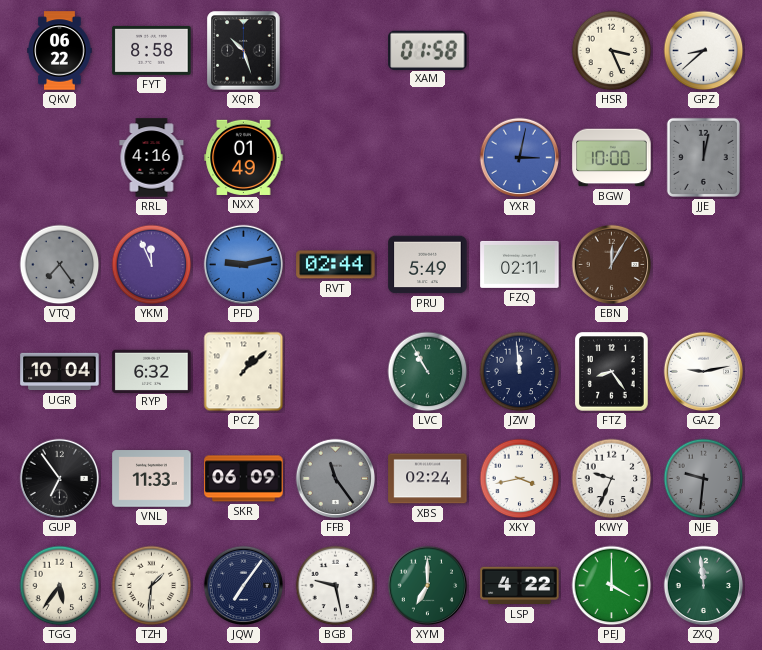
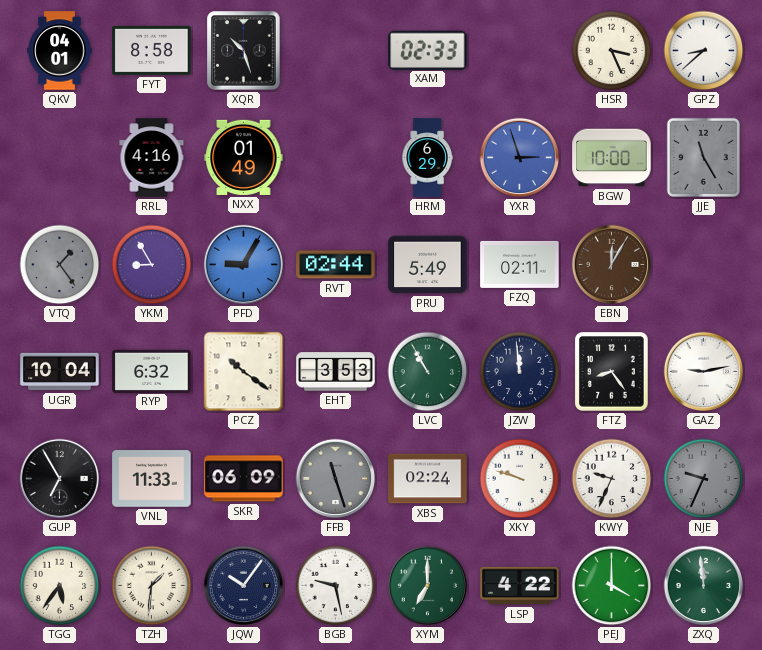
QKV: 06:22 -> 04:01
XAM: 01:58 -> 02:33
HRM: none -> 6:29
YXR: 3:02 -> 2:57
JJE: 12:02 -> 11:25
VTQ: 7:24 -> 1:24
YKM: 11:56 -> 8:55
PFD: 9:13 -> 9:05
PCZ: 1:08 -> 10:21
EHT: none -> 3:53
GUP: 6:54 -> 6:55
FFB: 11:24 -> 11:27
XKY: 3:43 -> 9:48
NJE: 9:31 -> 9:34
JQW: 7:06 -> 10:06
